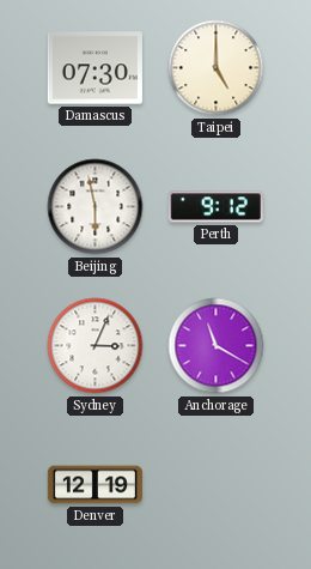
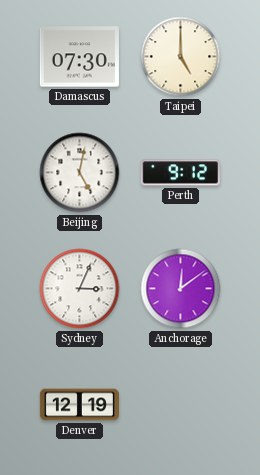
Beijing: 5:58 -> 5:02
Anchorage: 11:20 -> 12:09
